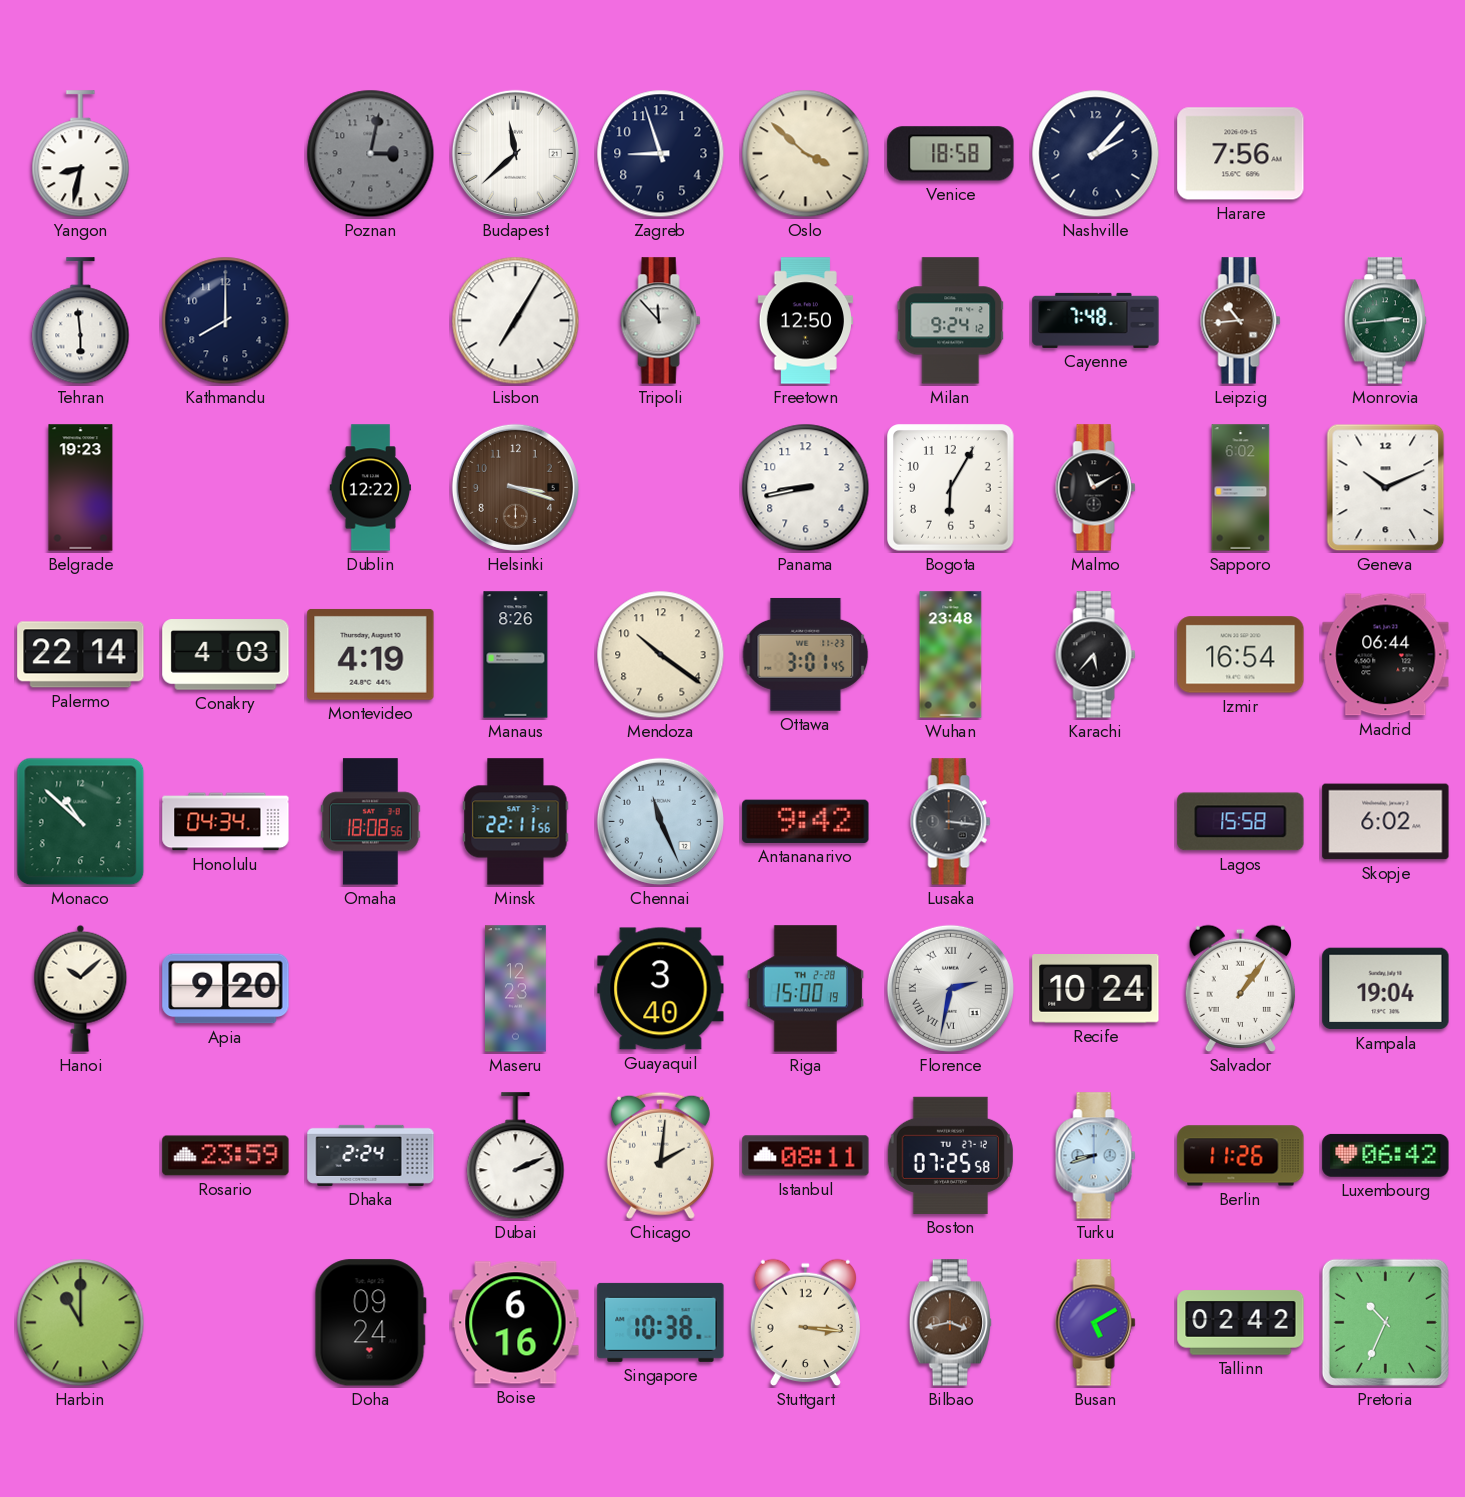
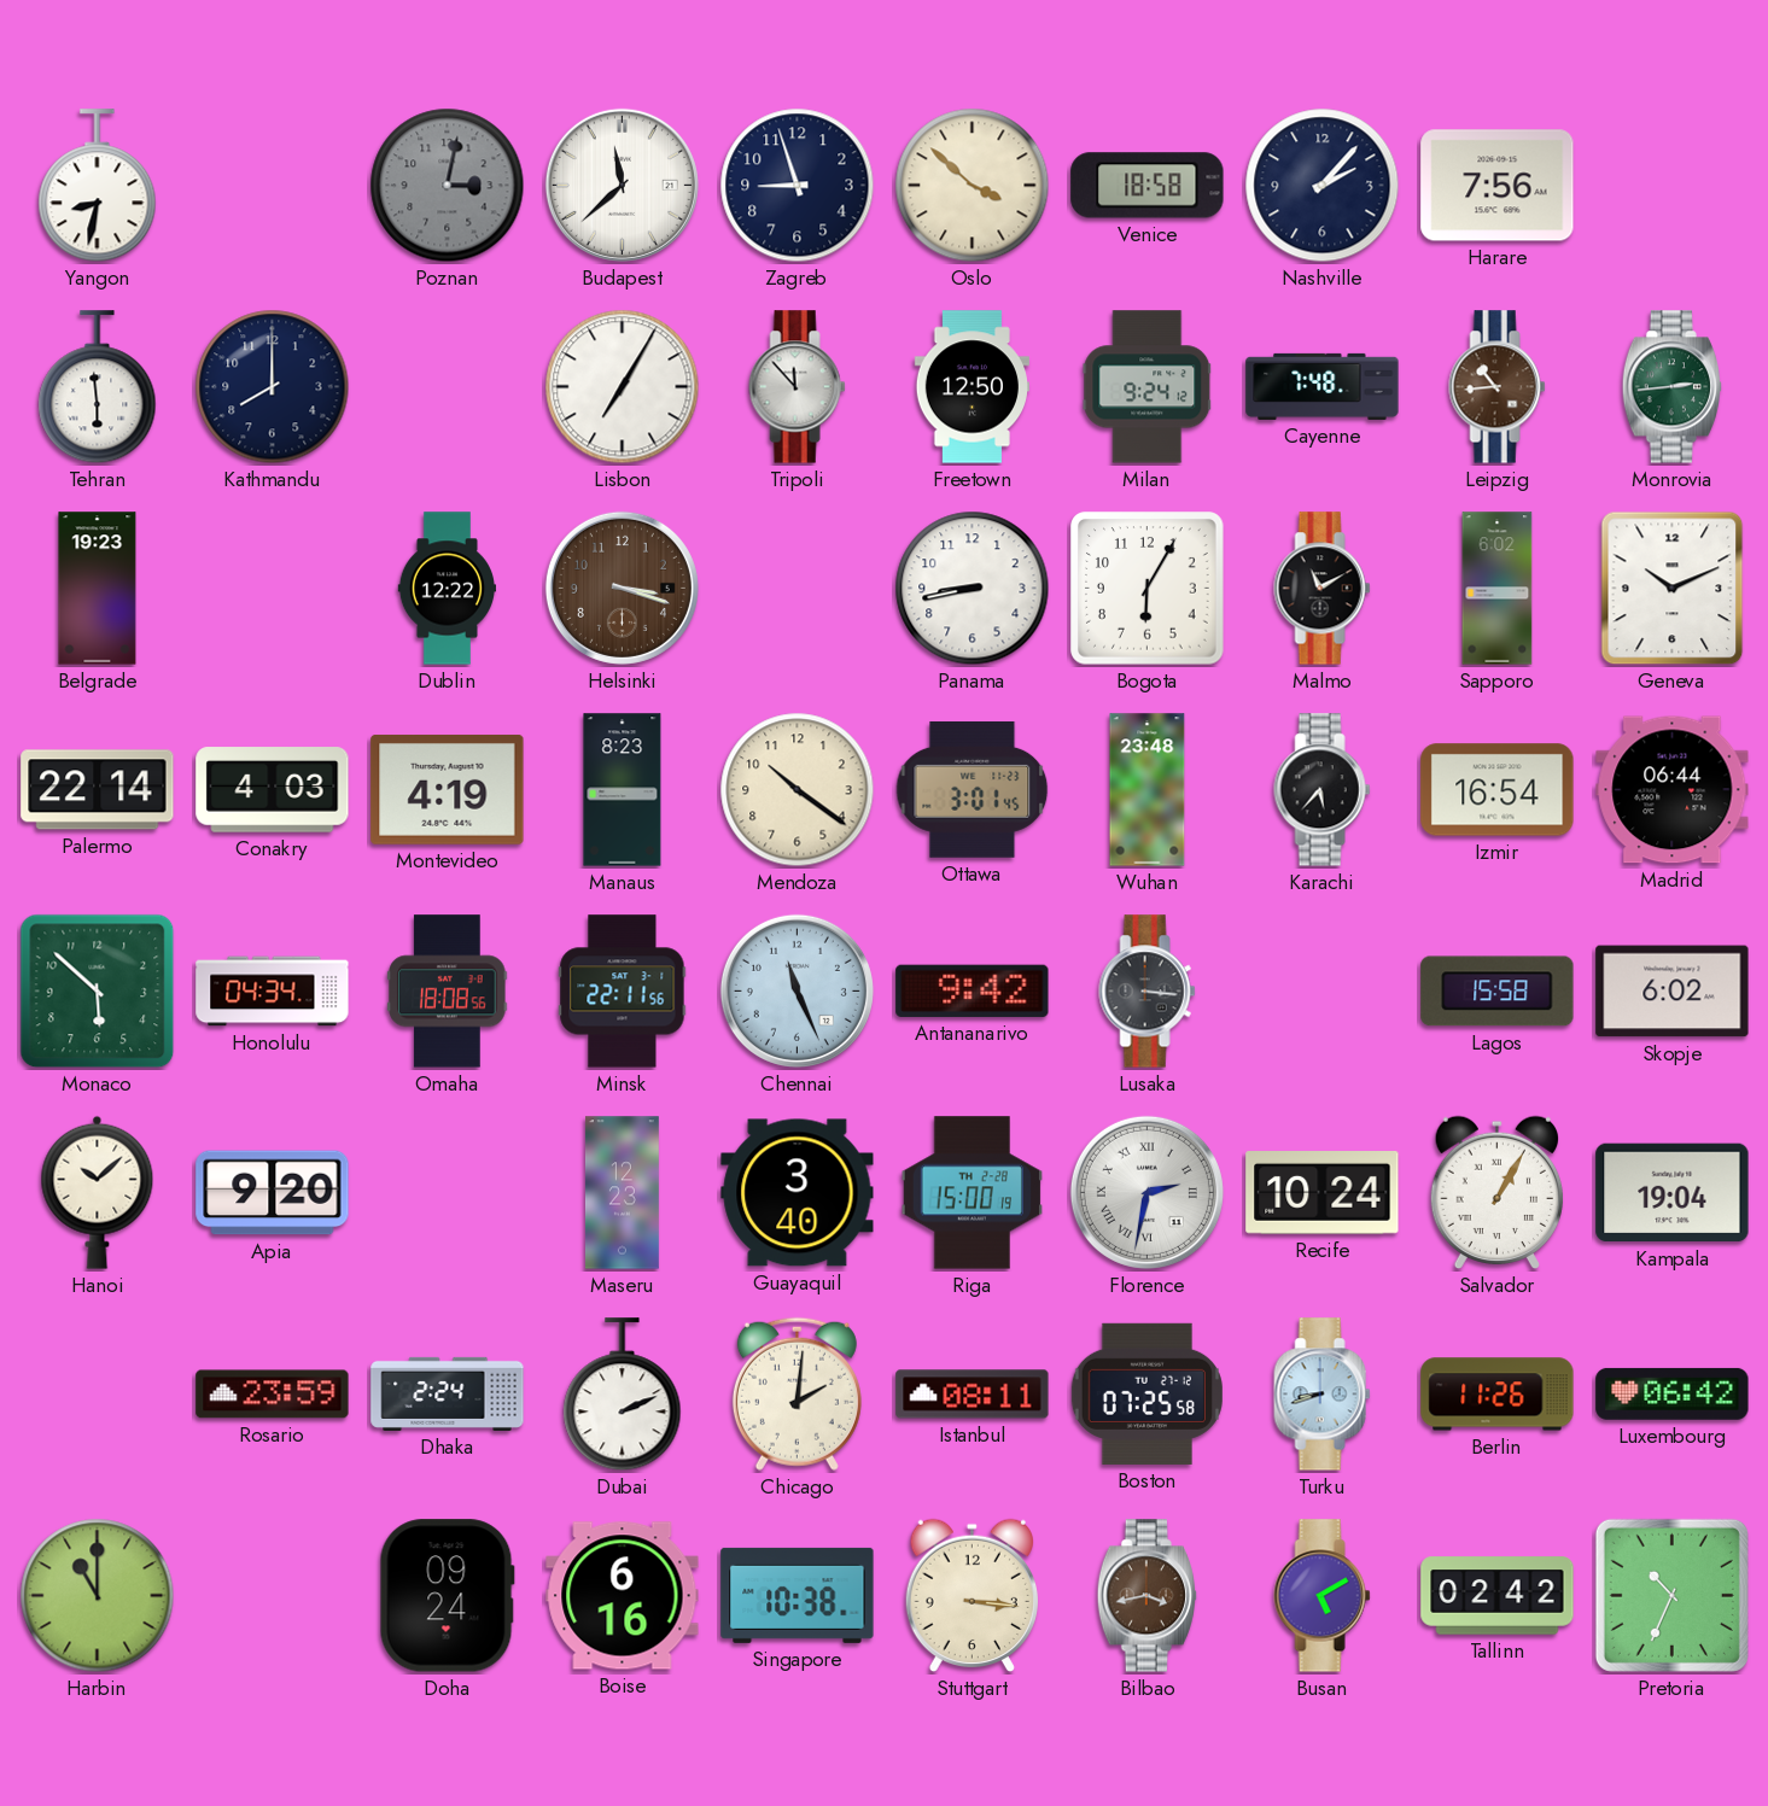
Manaus: 8:26 -> 8:23
Monaco: 10:52 -> 5:52
Salvador: 1:06 -> 1:05
